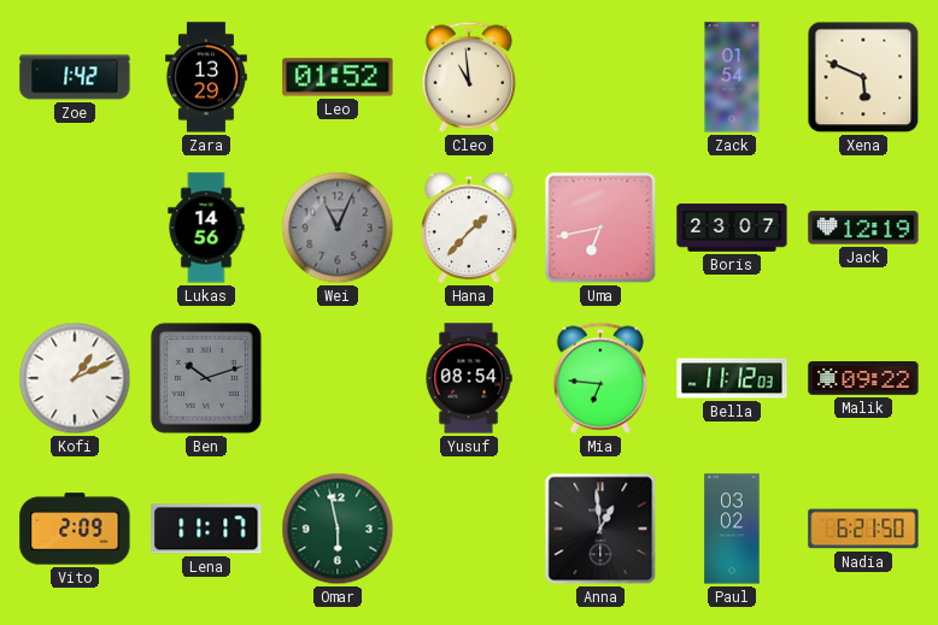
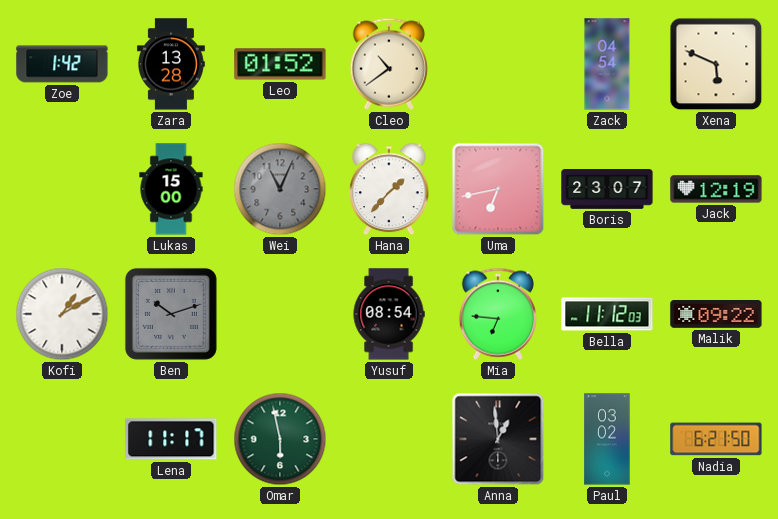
Zara: 13:29 -> 13:28
Cleo: 10:59 -> 10:39
Zack: 01:54 -> 04:54
Lukas: 14:56 -> 15:00
Kofi: 1:11 -> 1:10
Vito: 2:09 -> none
